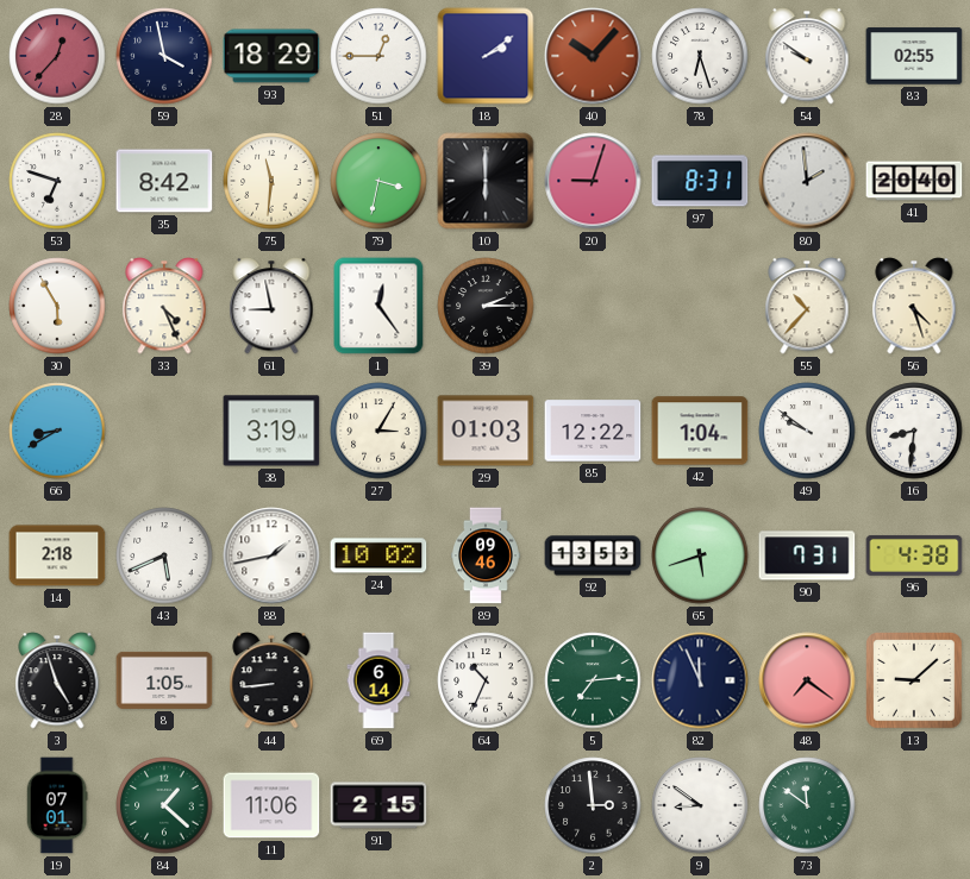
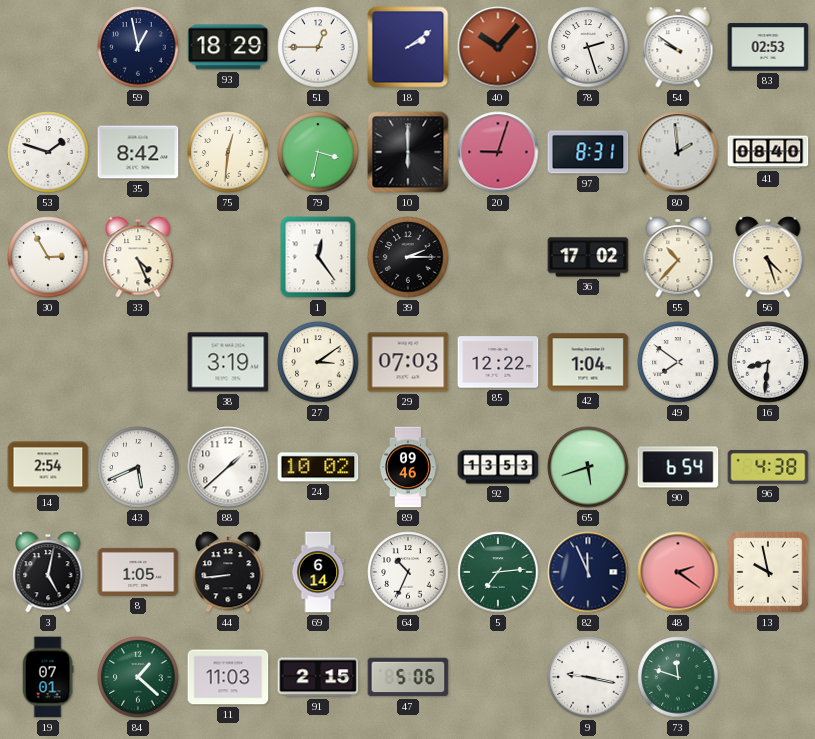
28: 12:37 -> none
59: 3:58 -> 12:58
78: 6:27 -> 2:27
83: 02:55 -> 02:53
53: 6:48 -> 1:48
75: 11:31 -> 12:31
41: 20:40 -> 08:40
30: 5:55 -> 2:55
61: 8:58 -> none
36: none -> 17:02
66: 8:40 -> none
27: 3:05 -> 3:09
29: 01:03 -> 07:03
49: 9:51 -> 7:51
14: 2:18 -> 2:54
88: 1:43 -> 1:38
90: 7:31 -> 6:54
3: 4:57 -> 5:02
48: 7:21 -> 2:21
13: 9:08 -> 9:58
11: 11:06 -> 11:03
47: none -> 5:06
2: 2:59 -> none
9: 8:51 -> 9:17
73: 11:51 -> 11:48
